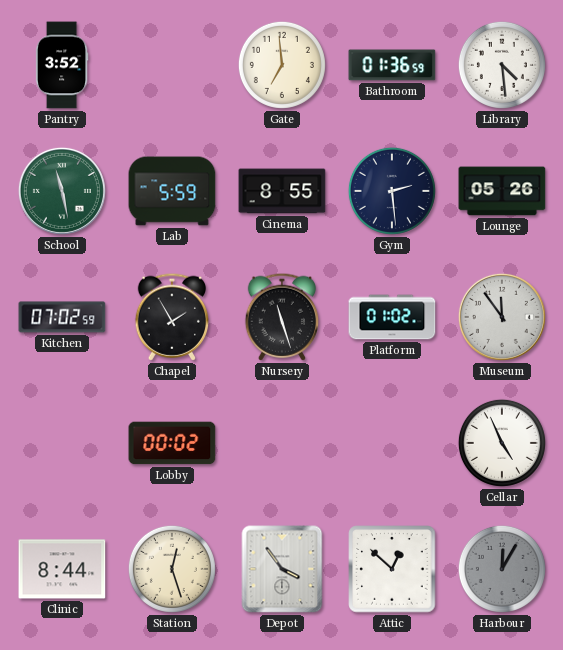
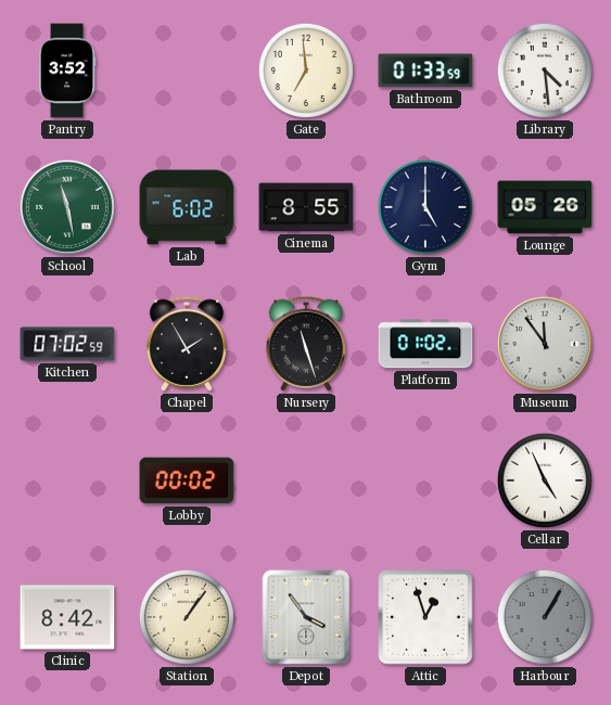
Bathroom: 01:36 -> 01:33
Lab: 5:59 -> 6:02
Gym: 2:29 -> 5:00
Clinic: 8:44 -> 8:42
Station: 12:27 -> 1:06
Attic: 12:52 -> 12:57
Harbour: 12:05 -> 1:05
